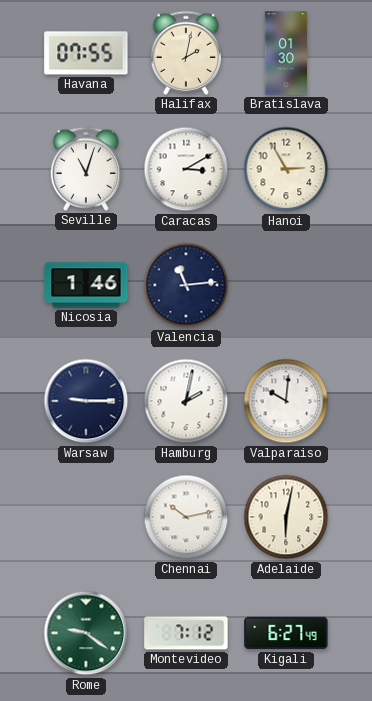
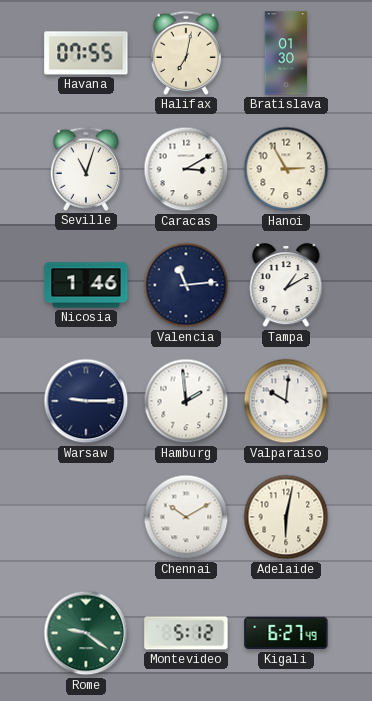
Halifax: 2:02 -> 7:02
Tampa: none -> 1:10
Hamburg: 2:02 -> 1:59
Chennai: 10:13 -> 10:10
Montevideo: 7:12 -> 5:12
